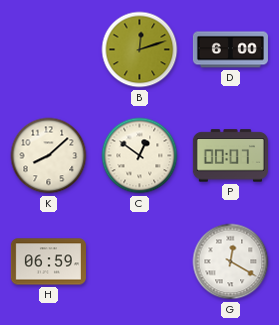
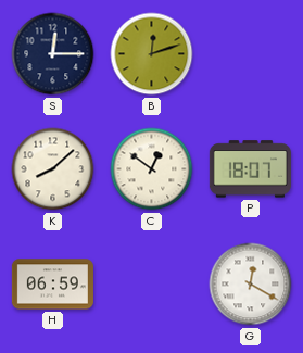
S: none -> 12:15
D: 6:00 -> none
P: 00:07 -> 18:07
